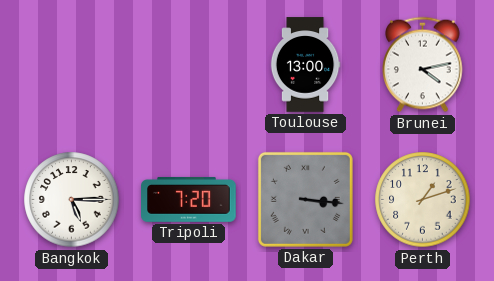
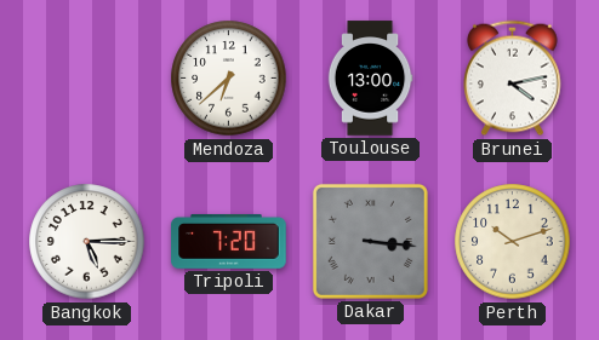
Mendoza: none -> 6:38
Perth: 1:12 -> 10:12
